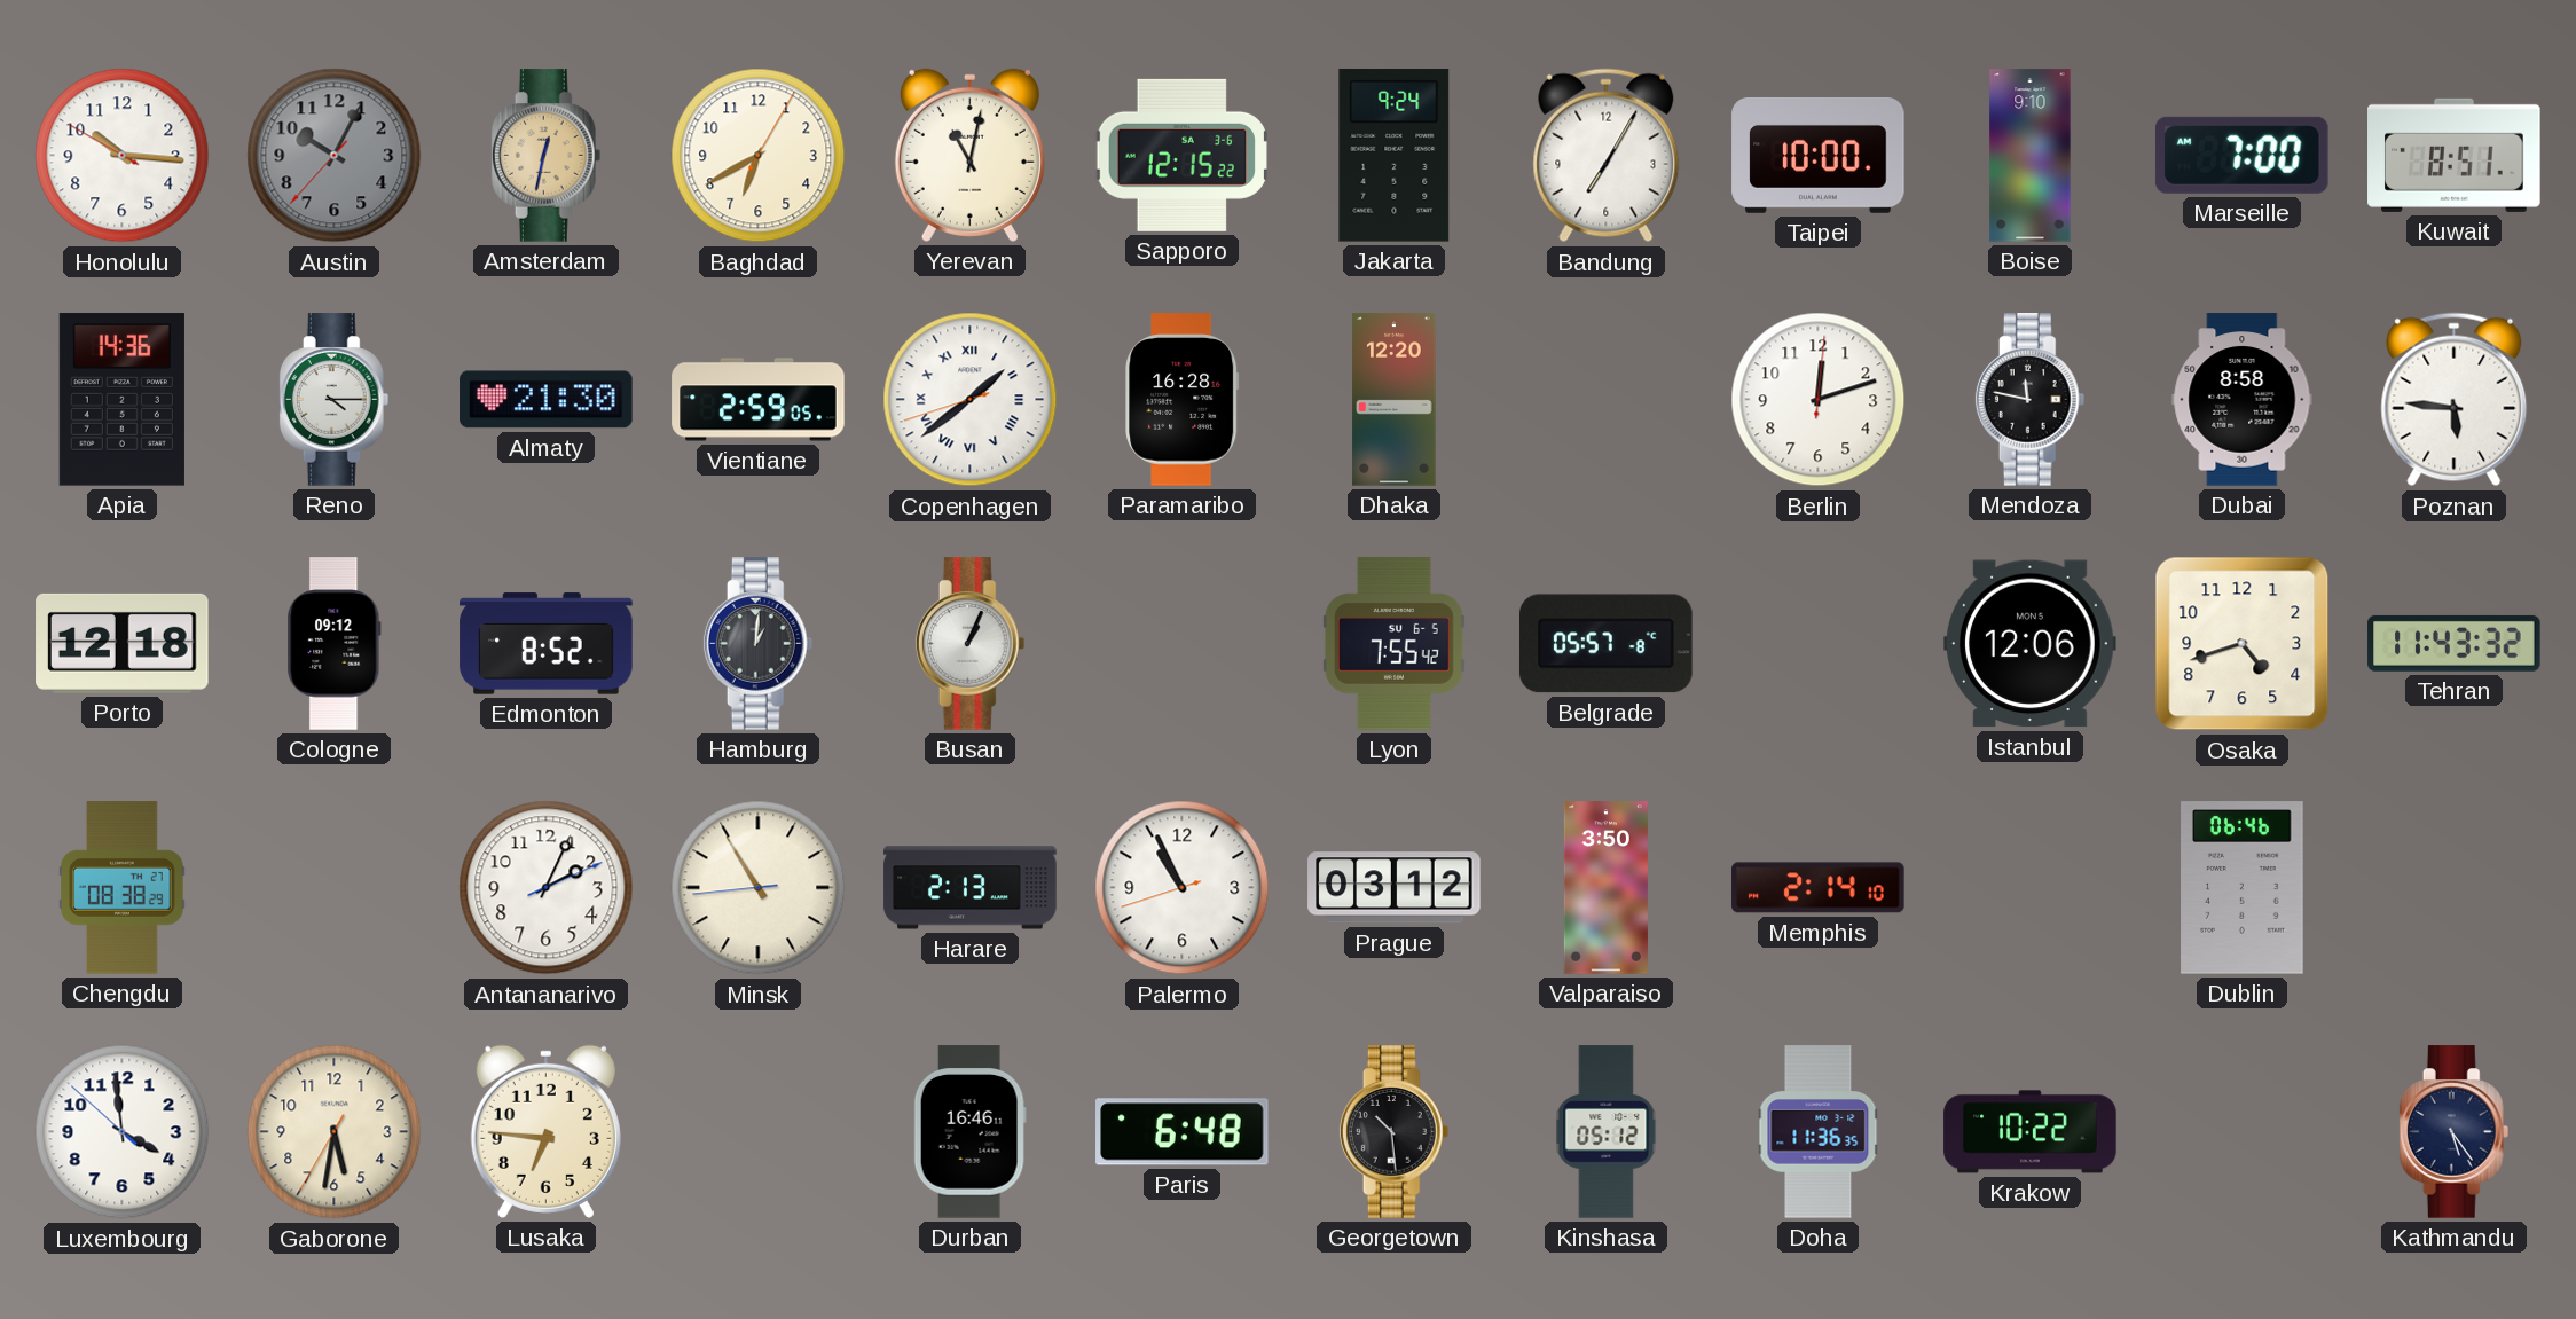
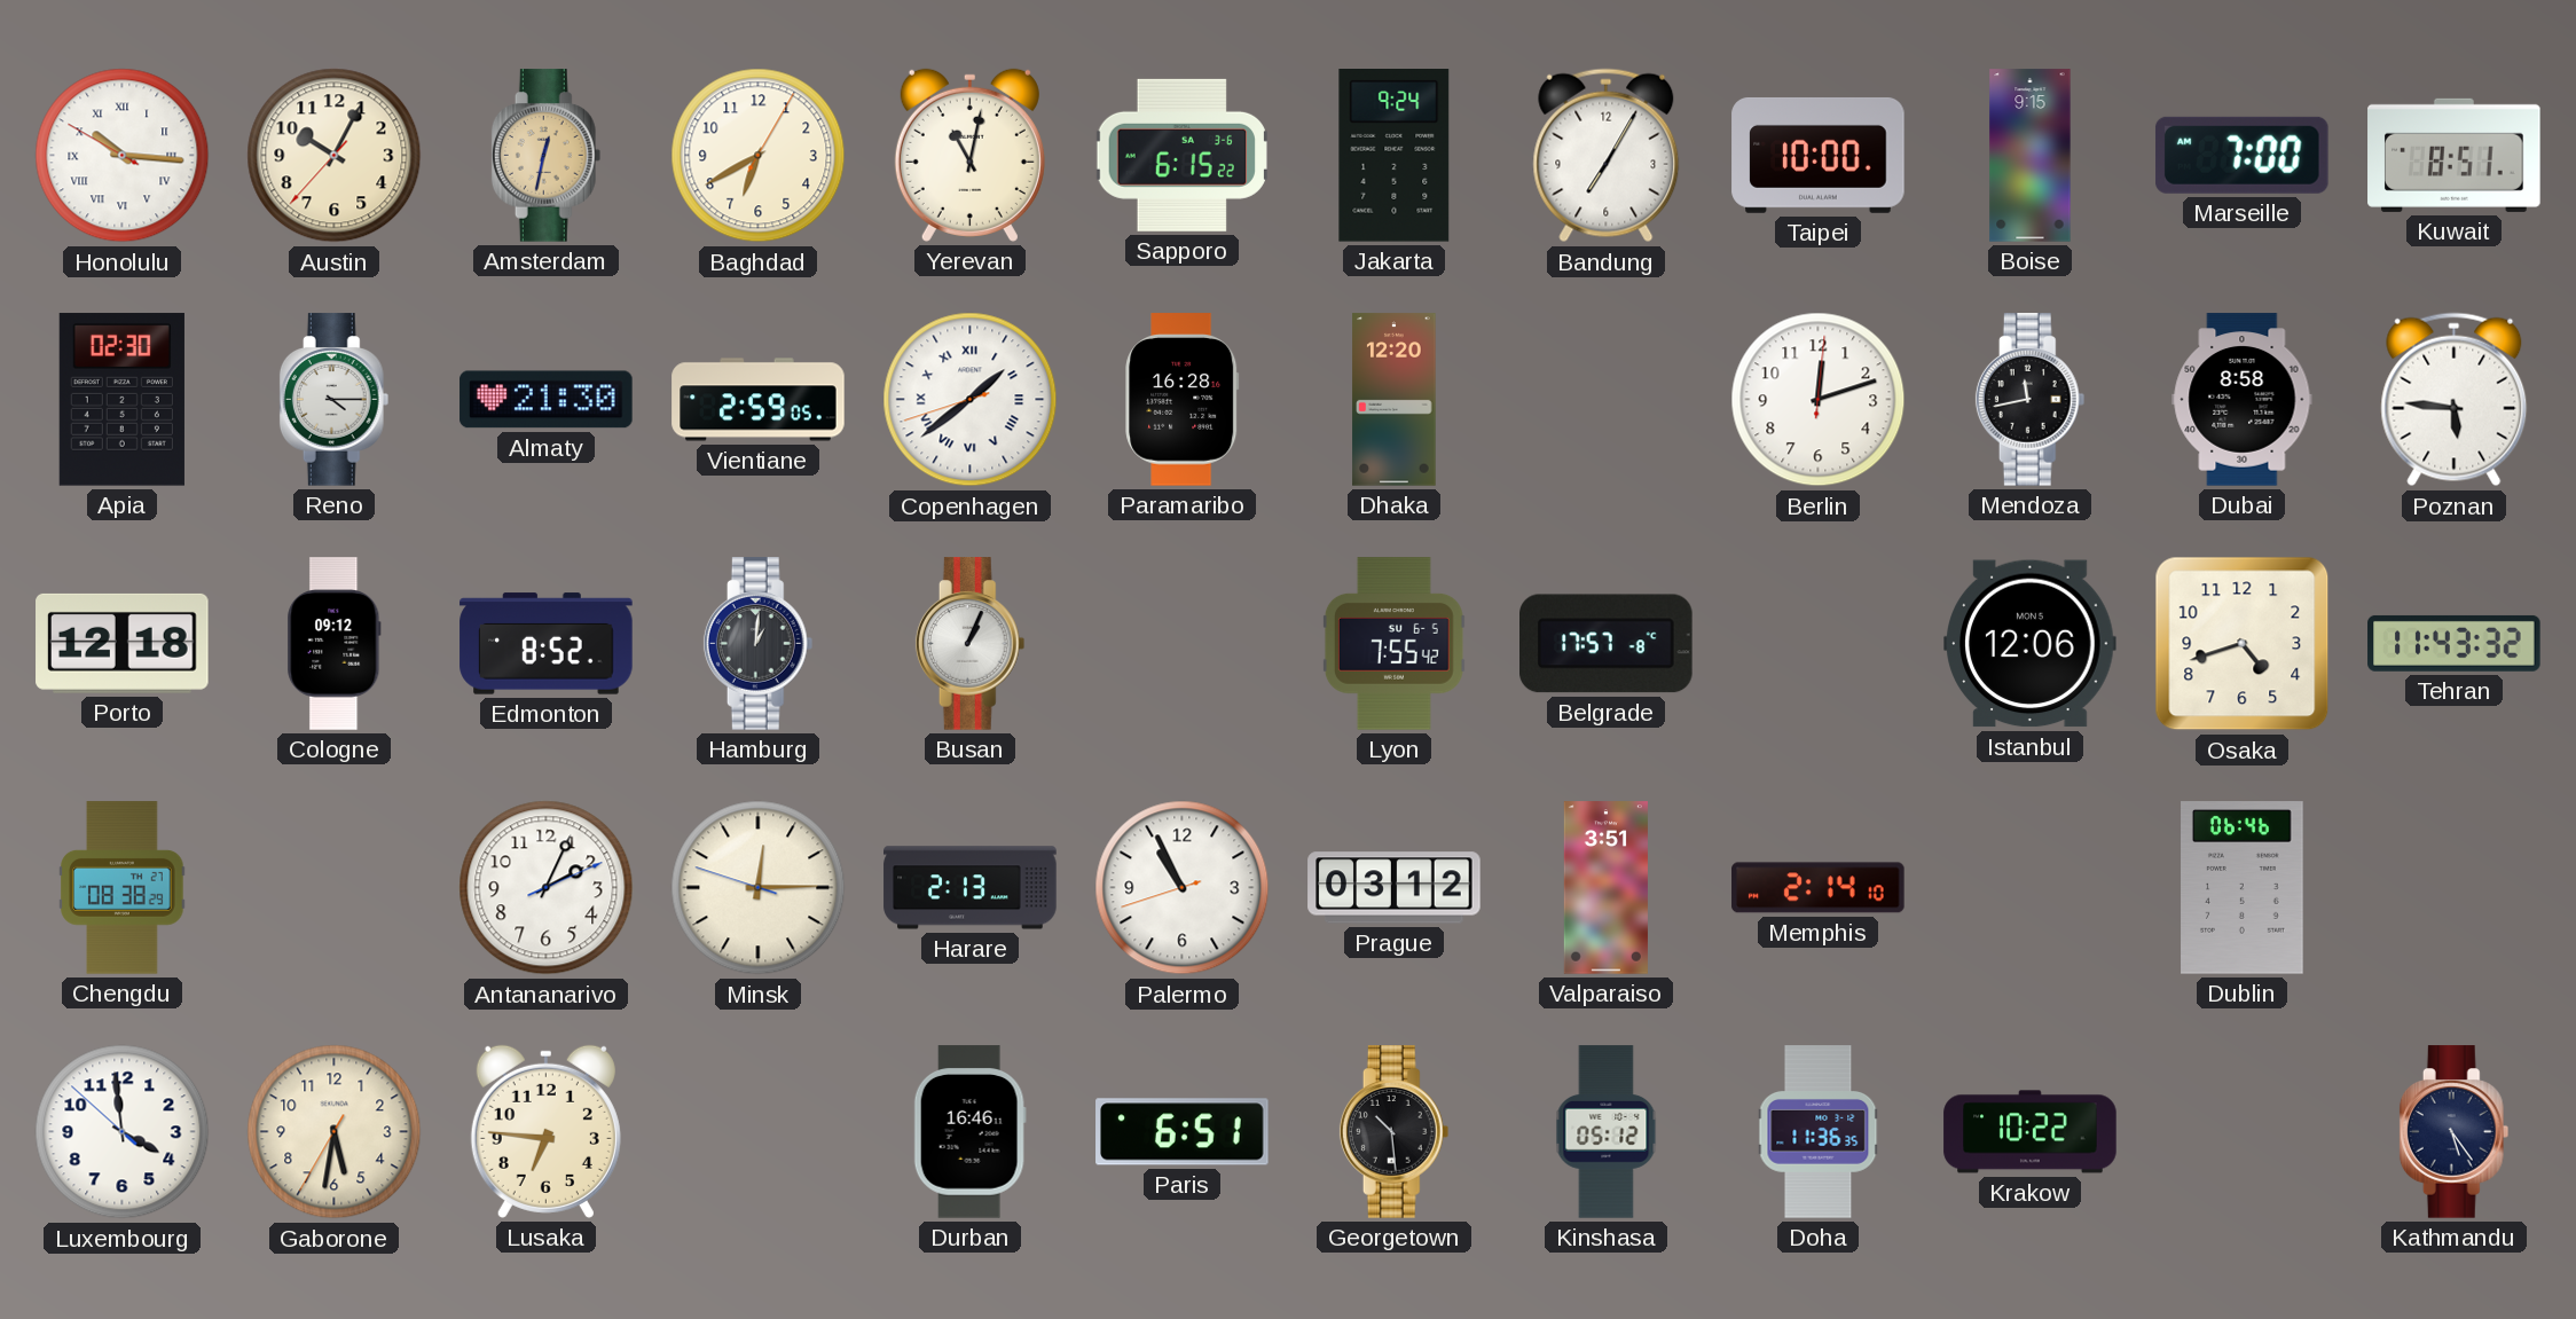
Honolulu numerals: Arabic -> Roman
Austin dial: grey -> cream
Sapporo: 12:15 -> 6:15
Boise: 9:10 -> 9:15
Apia: 14:36 -> 02:30
Mendoza: 11:47 -> 11:43
Belgrade: 05:57 -> 17:57
Minsk: 10:54 -> 12:14
Valparaiso: 3:50 -> 3:51
Paris: 6:48 -> 6:51
